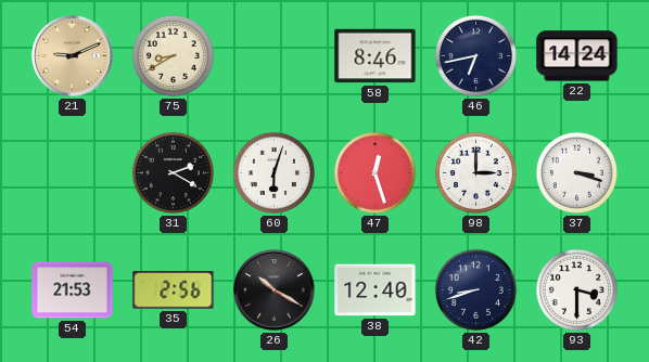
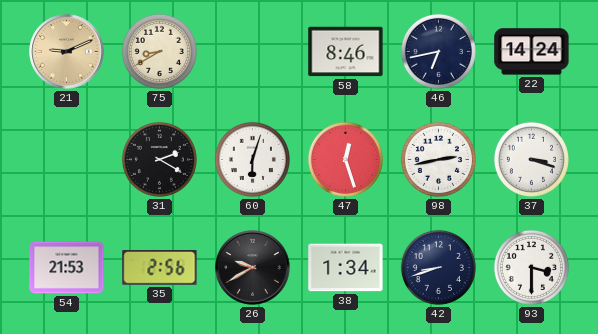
98: 3:00 -> 2:43
26: 10:20 -> 9:40
38: 12:40 -> 1:34
